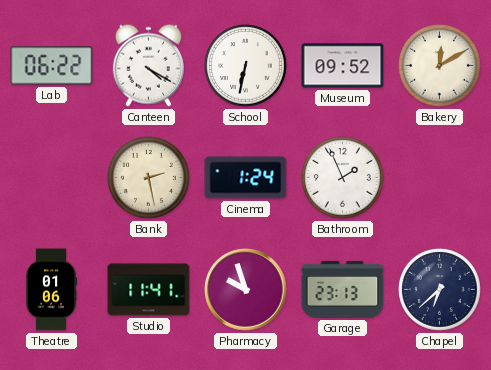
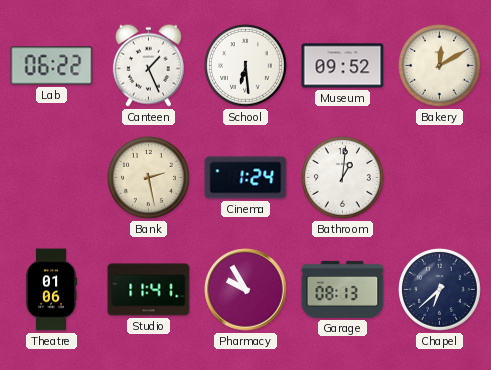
Canteen: 4:20 -> 1:26
School: 6:32 -> 6:29
Bathroom: 1:56 -> 1:01
Pharmacy: 9:57 -> 9:55
Garage: 23:13 -> 08:13
